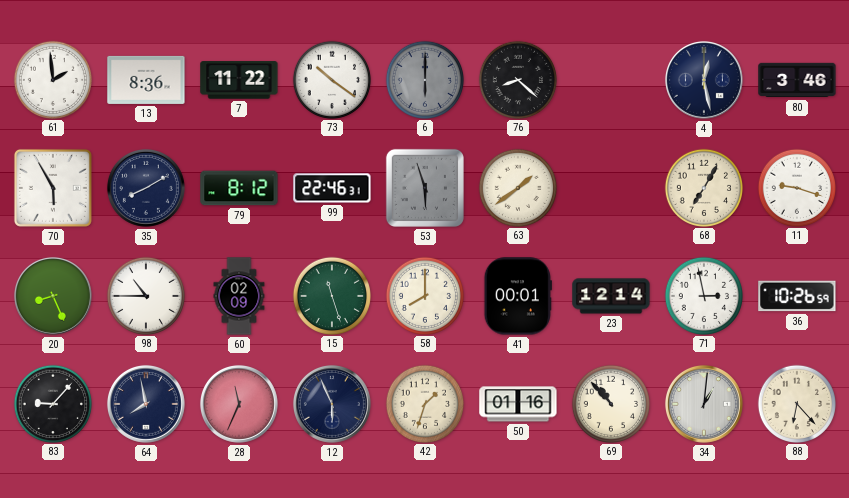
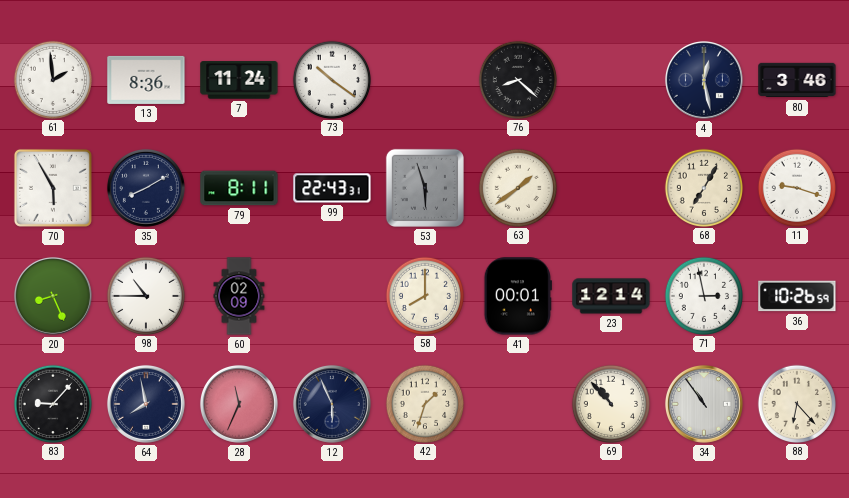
7: 11:22 -> 11:24
6: 6:00 -> none
79: 8:12 -> 8:11
99: 22:46 -> 22:43
15: 11:27 -> none
50: 01:16 -> none
34: 1:01 -> 10:54
